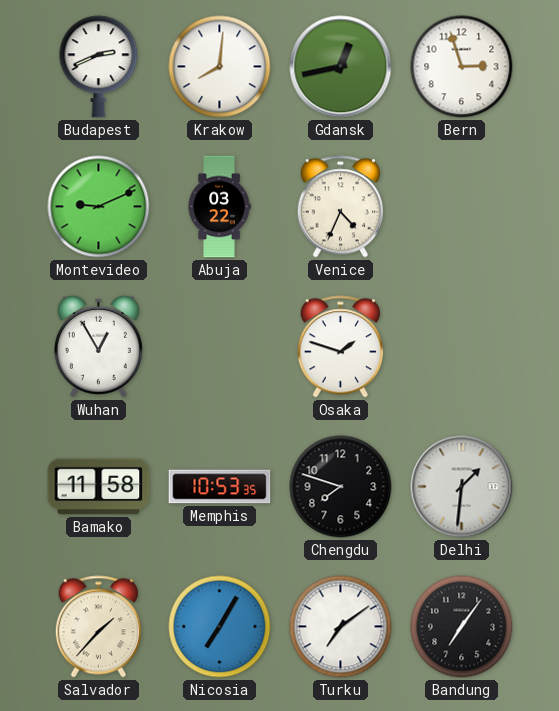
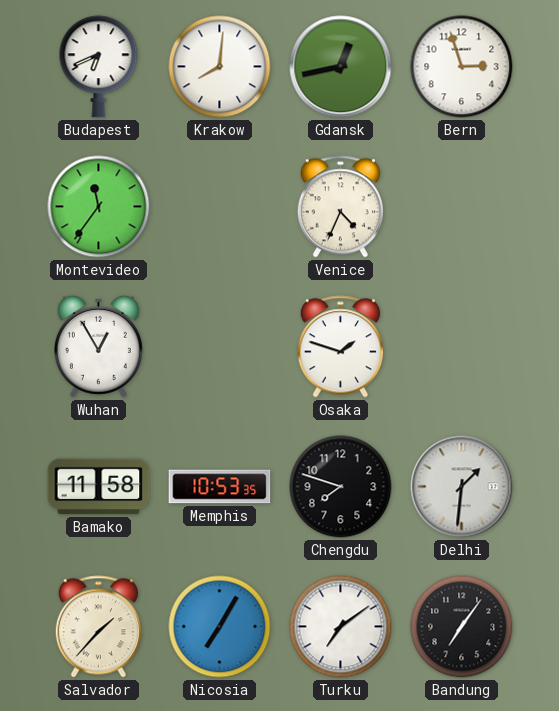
Budapest: 2:41 -> 6:41
Montevideo: 9:11 -> 11:36
Abuja: 03:22 -> none
